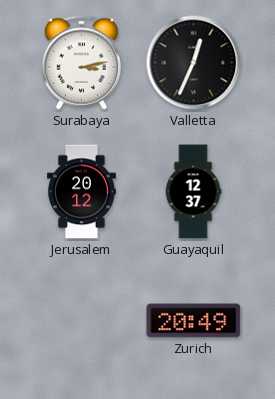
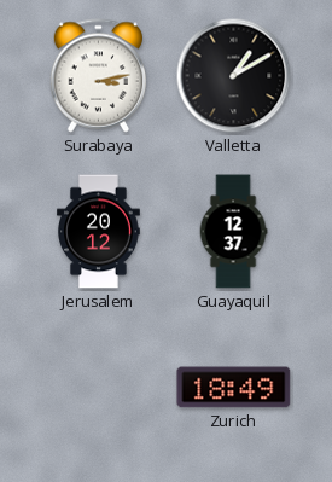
Valletta: 12:34 -> 1:10
Zurich: 20:49 -> 18:49
